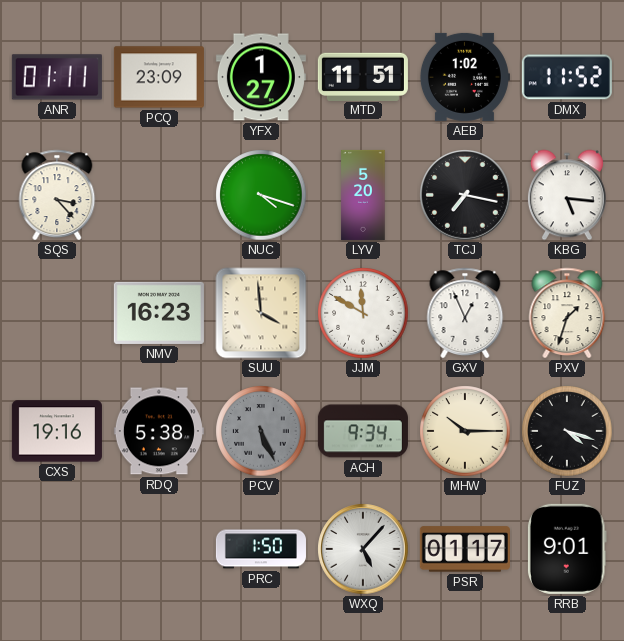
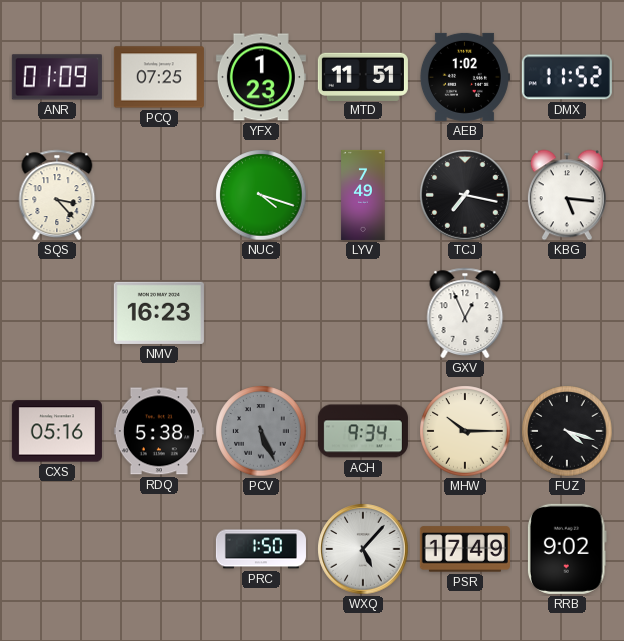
ANR: 01:11 -> 01:09
PCQ: 23:09 -> 07:25
YFX: 1:27 -> 1:23
LYV: 5:20 -> 7:49
SUU: 3:59 -> none
JJM: 11:50 -> none
PXV: 1:33 -> none
CXS: 19:16 -> 05:16
PSR: 01:17 -> 17:49
RRB: 9:01 -> 9:02
